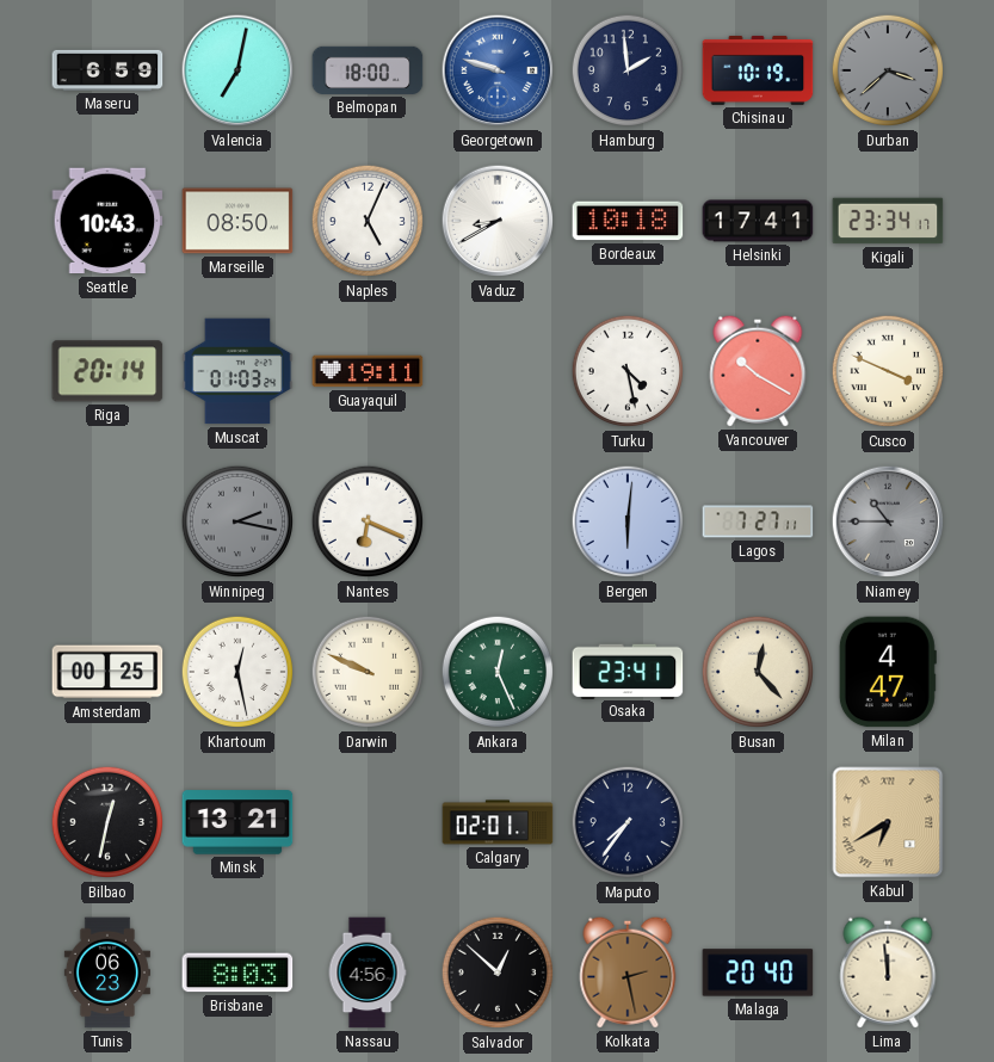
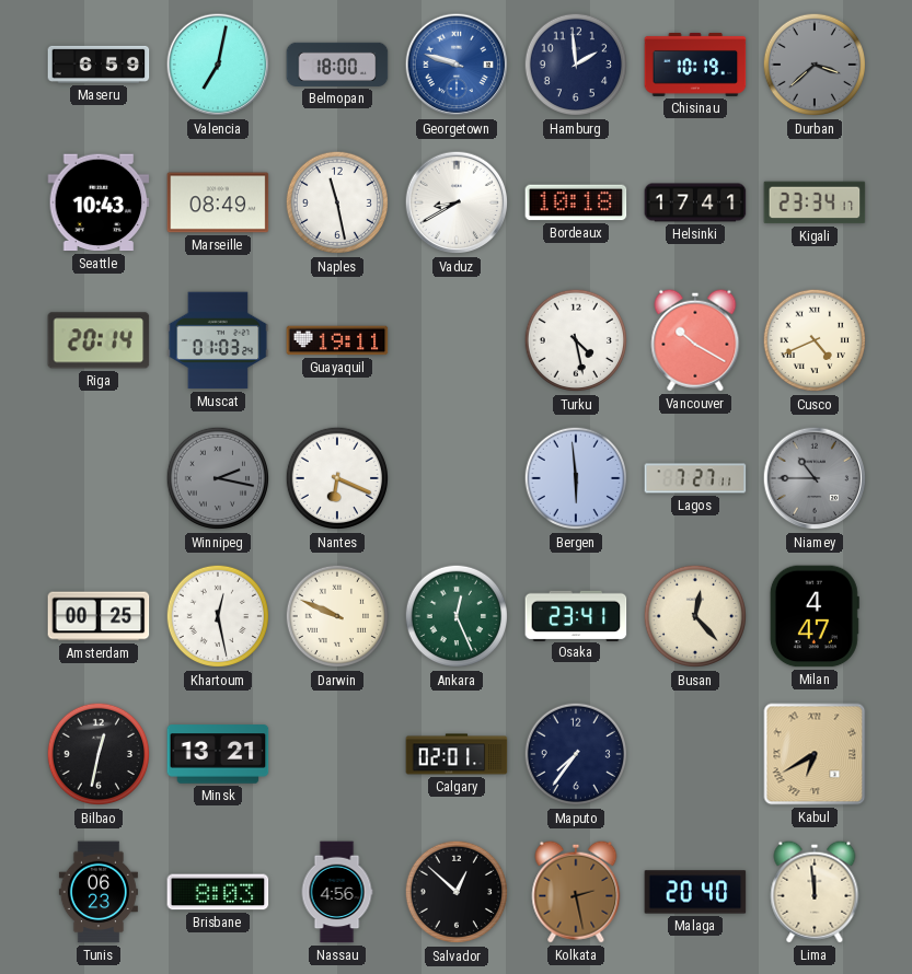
Marseille: 08:50 -> 08:49
Naples: 5:04 -> 11:28
Cusco: 3:49 -> 4:41
Bergen: 6:01 -> 5:59
